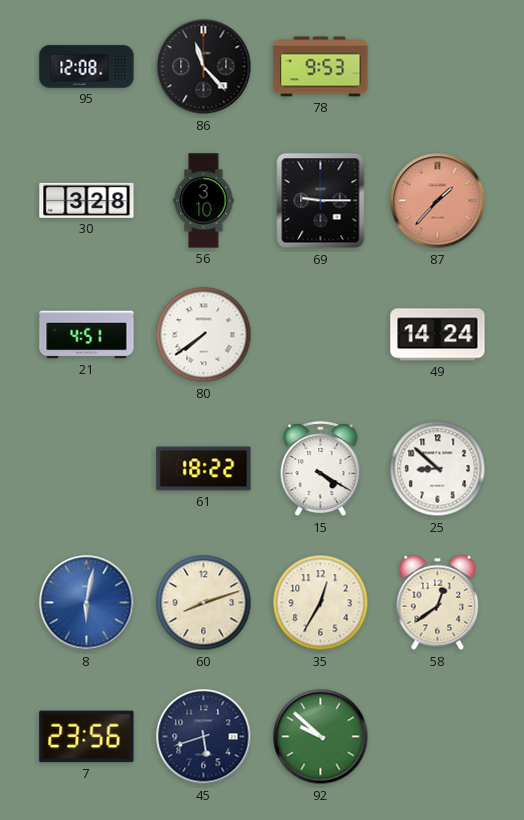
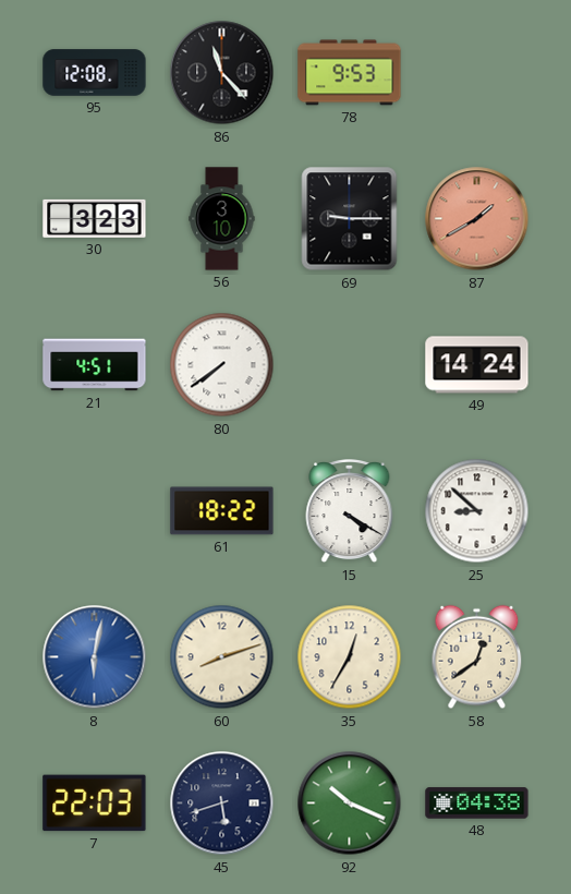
30: 3:28 -> 3:23
87: 1:37 -> 1:40
7: 23:56 -> 22:03
92: 9:52 -> 10:19
48: none -> 04:38
